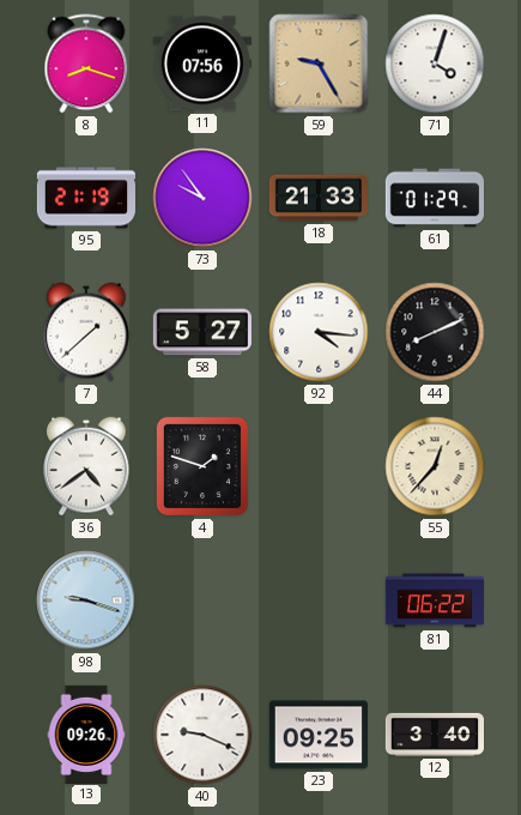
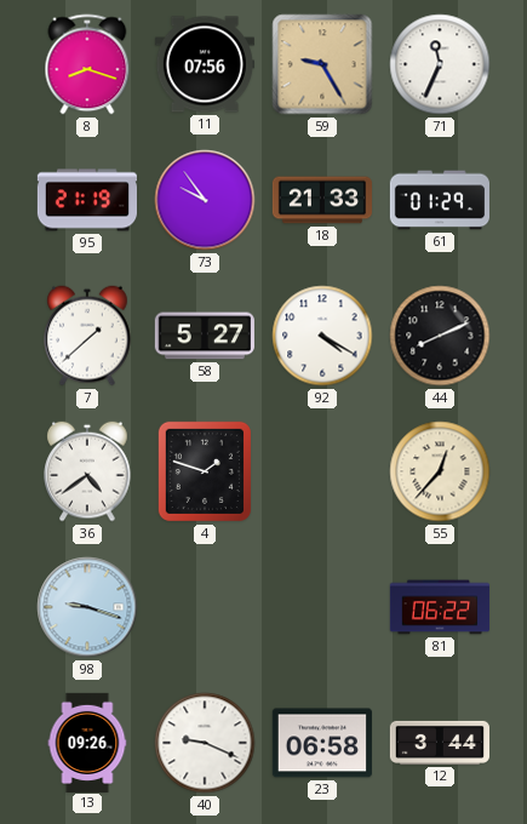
71: 4:03 -> 11:34
92: 4:16 -> 4:20
23: 09:25 -> 06:58
12: 3:40 -> 3:44
